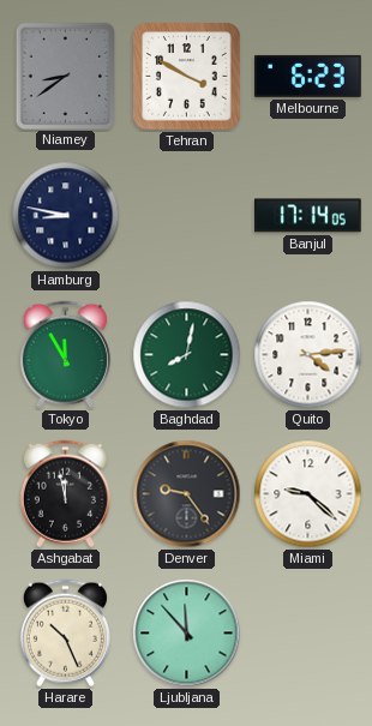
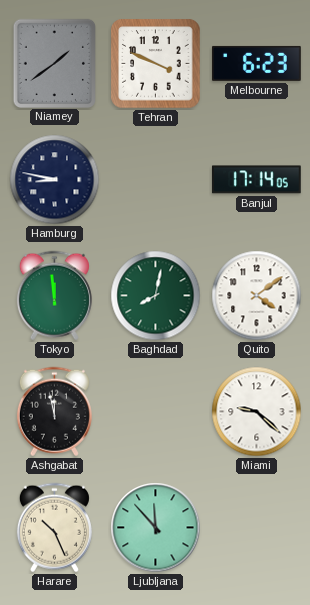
Niamey: 8:39 -> 1:39
Tehran: 3:50 -> 3:49
Tokyo: 11:55 -> 11:59
Quito: 4:14 -> 4:09
Denver: 9:24 -> none
